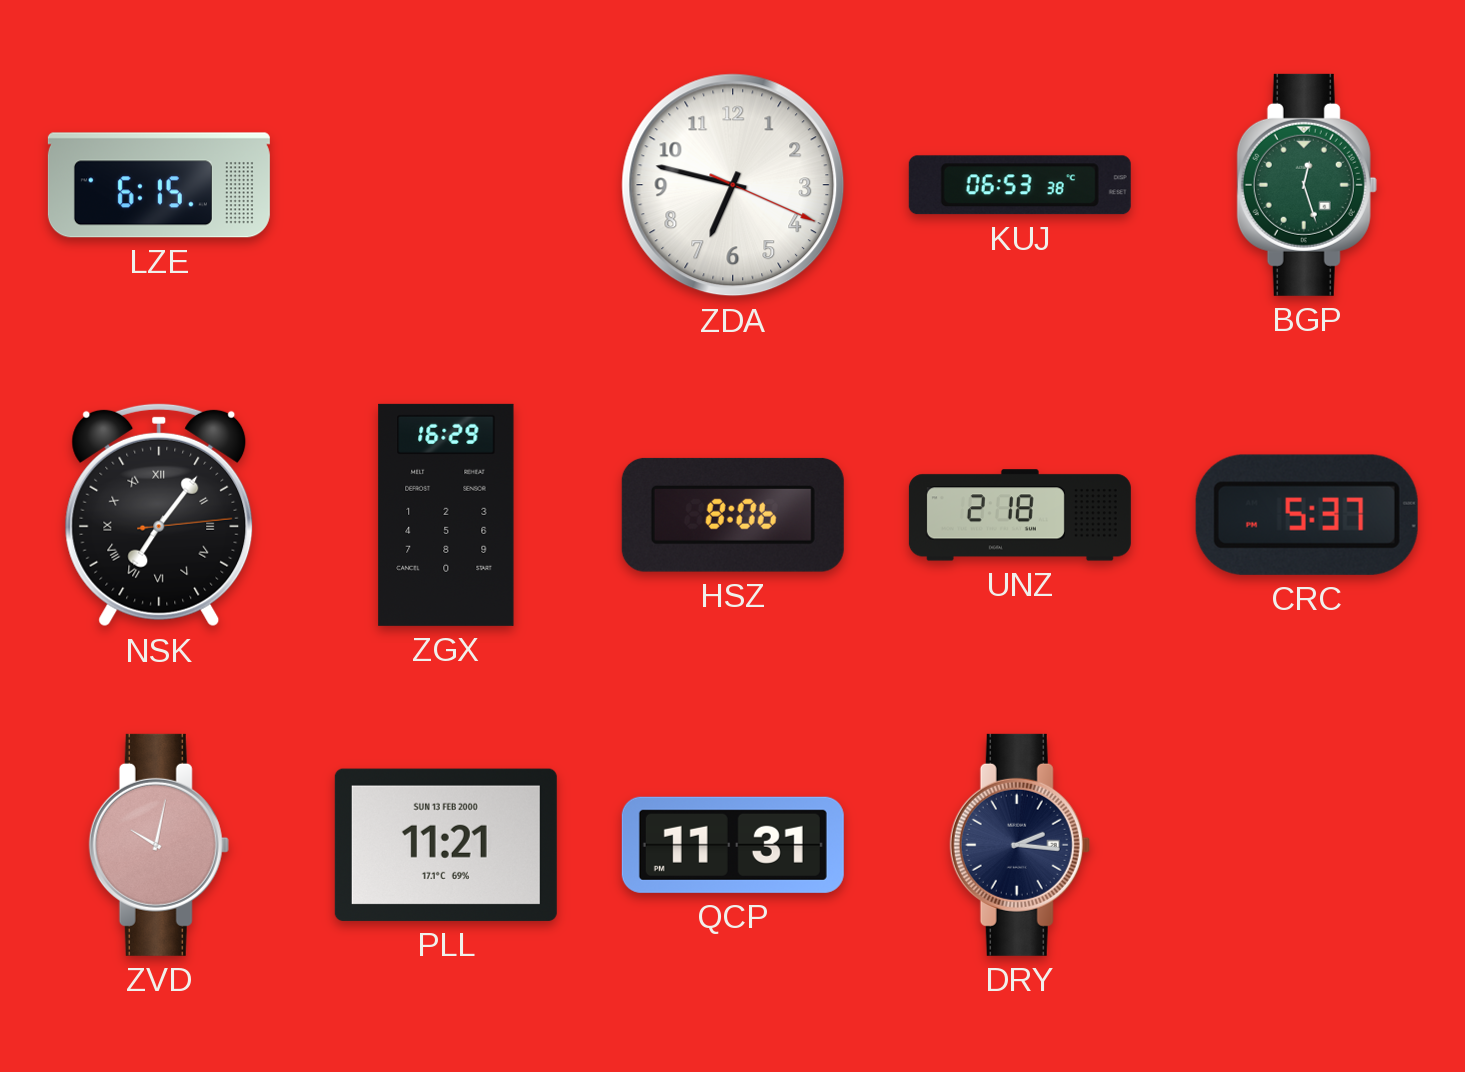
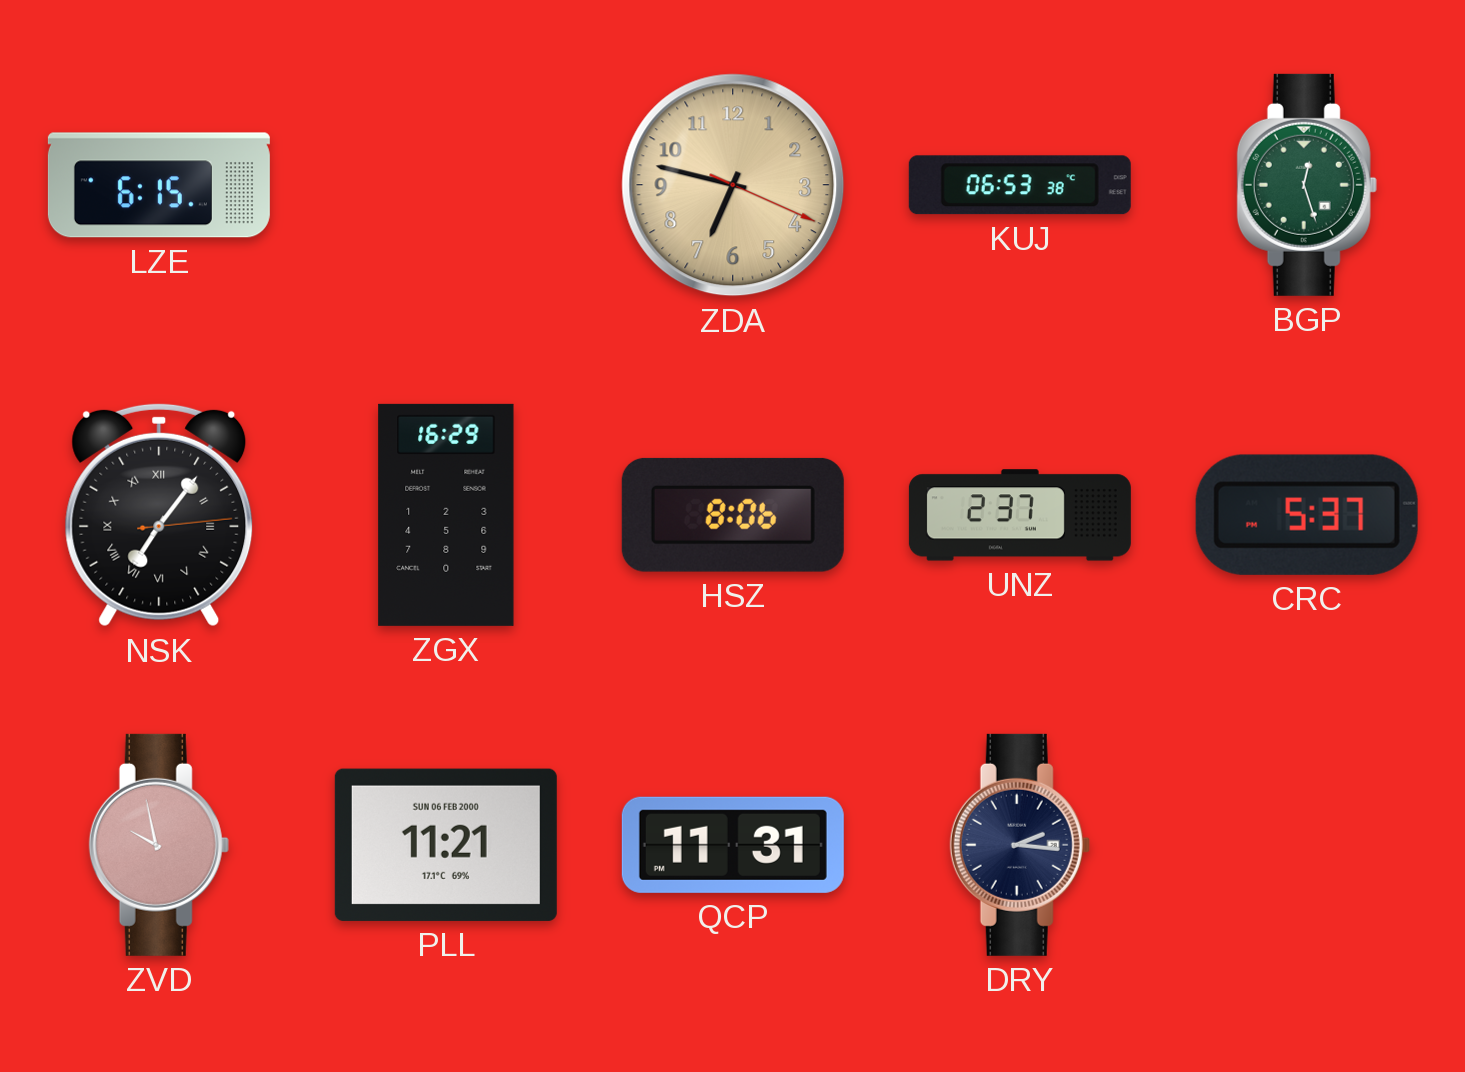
ZDA dial: white -> champagne
UNZ: 2:18 -> 2:37
ZVD: 10:02 -> 9:58
PLL date: SUN 13 FEB 2000 -> SUN 06 FEB 2000
